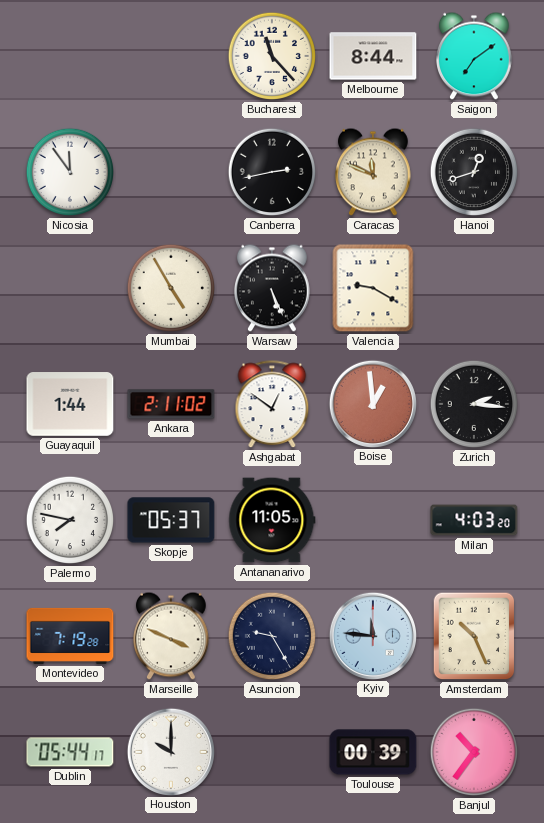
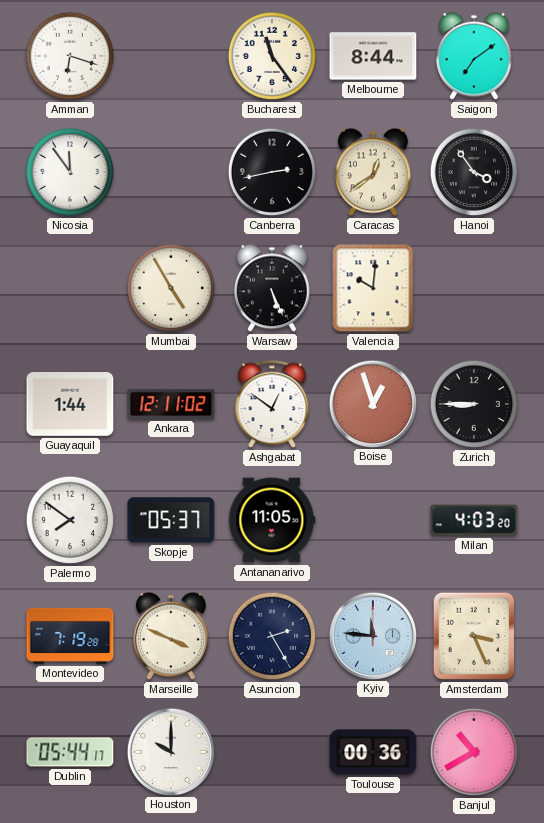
Amman: none -> 6:18
Bucharest: 11:23 -> 11:24
Caracas: 11:49 -> 12:39
Hanoi: 12:42 -> 3:54
Valencia: 9:20 -> 10:01
Ankara: 2:11 -> 12:11
Boise: 12:59 -> 12:57
Zurich: 2:16 -> 8:45
Palermo: 7:47 -> 7:51
Asuncion: 9:25 -> 2:25
Amsterdam: 10:26 -> 3:26
Toulouse: 00:39 -> 00:36
Banjul: 10:36 -> 10:40
